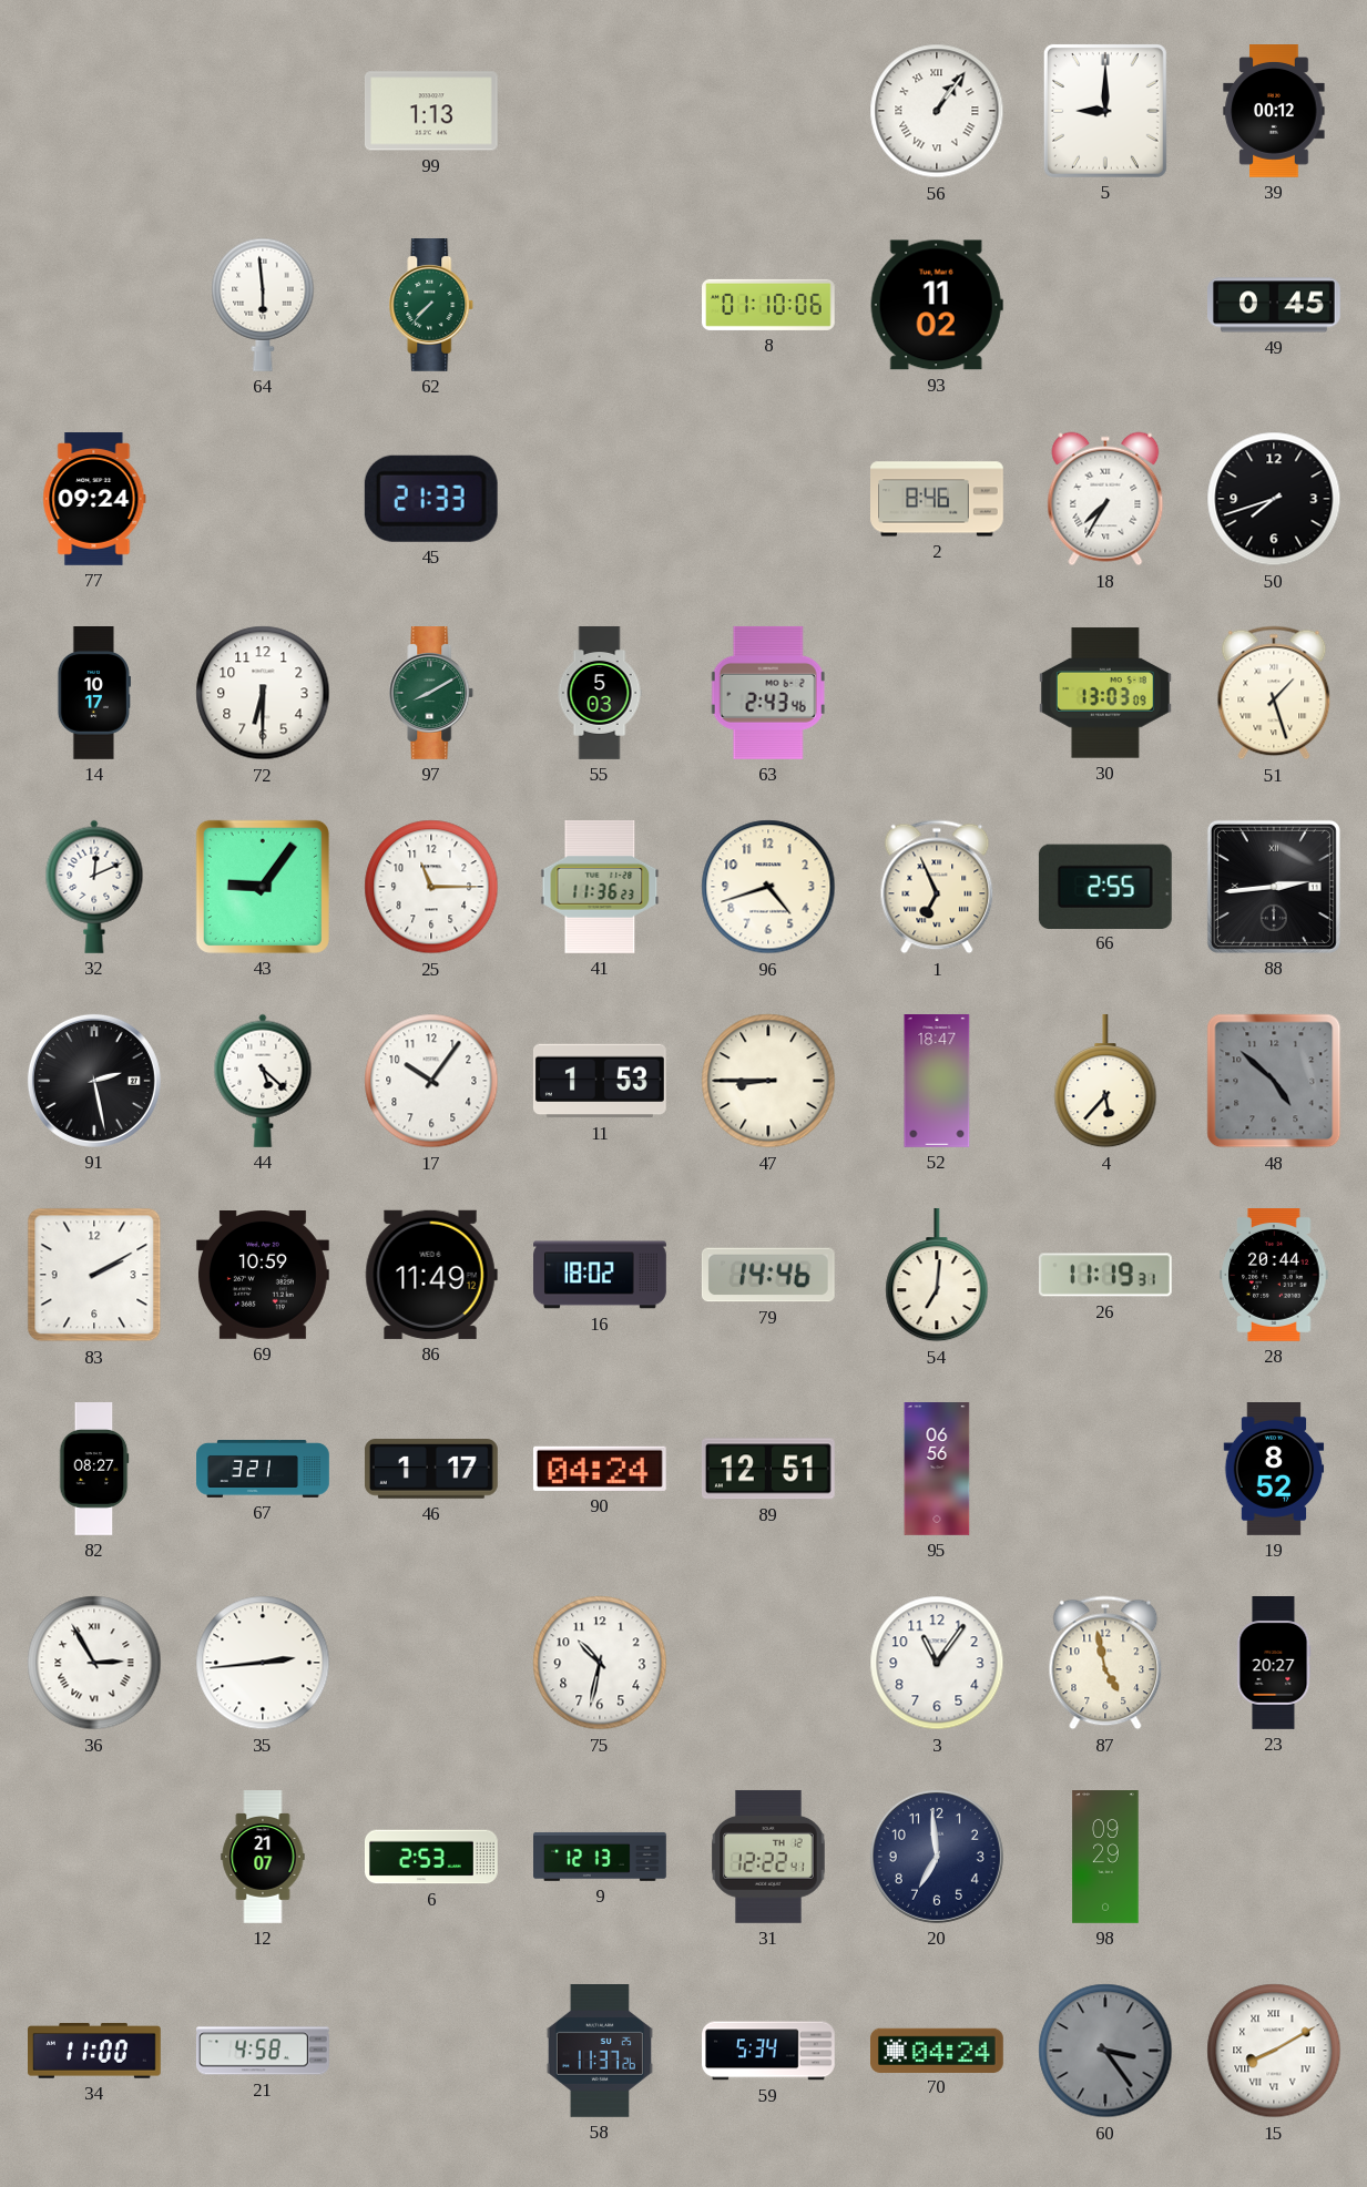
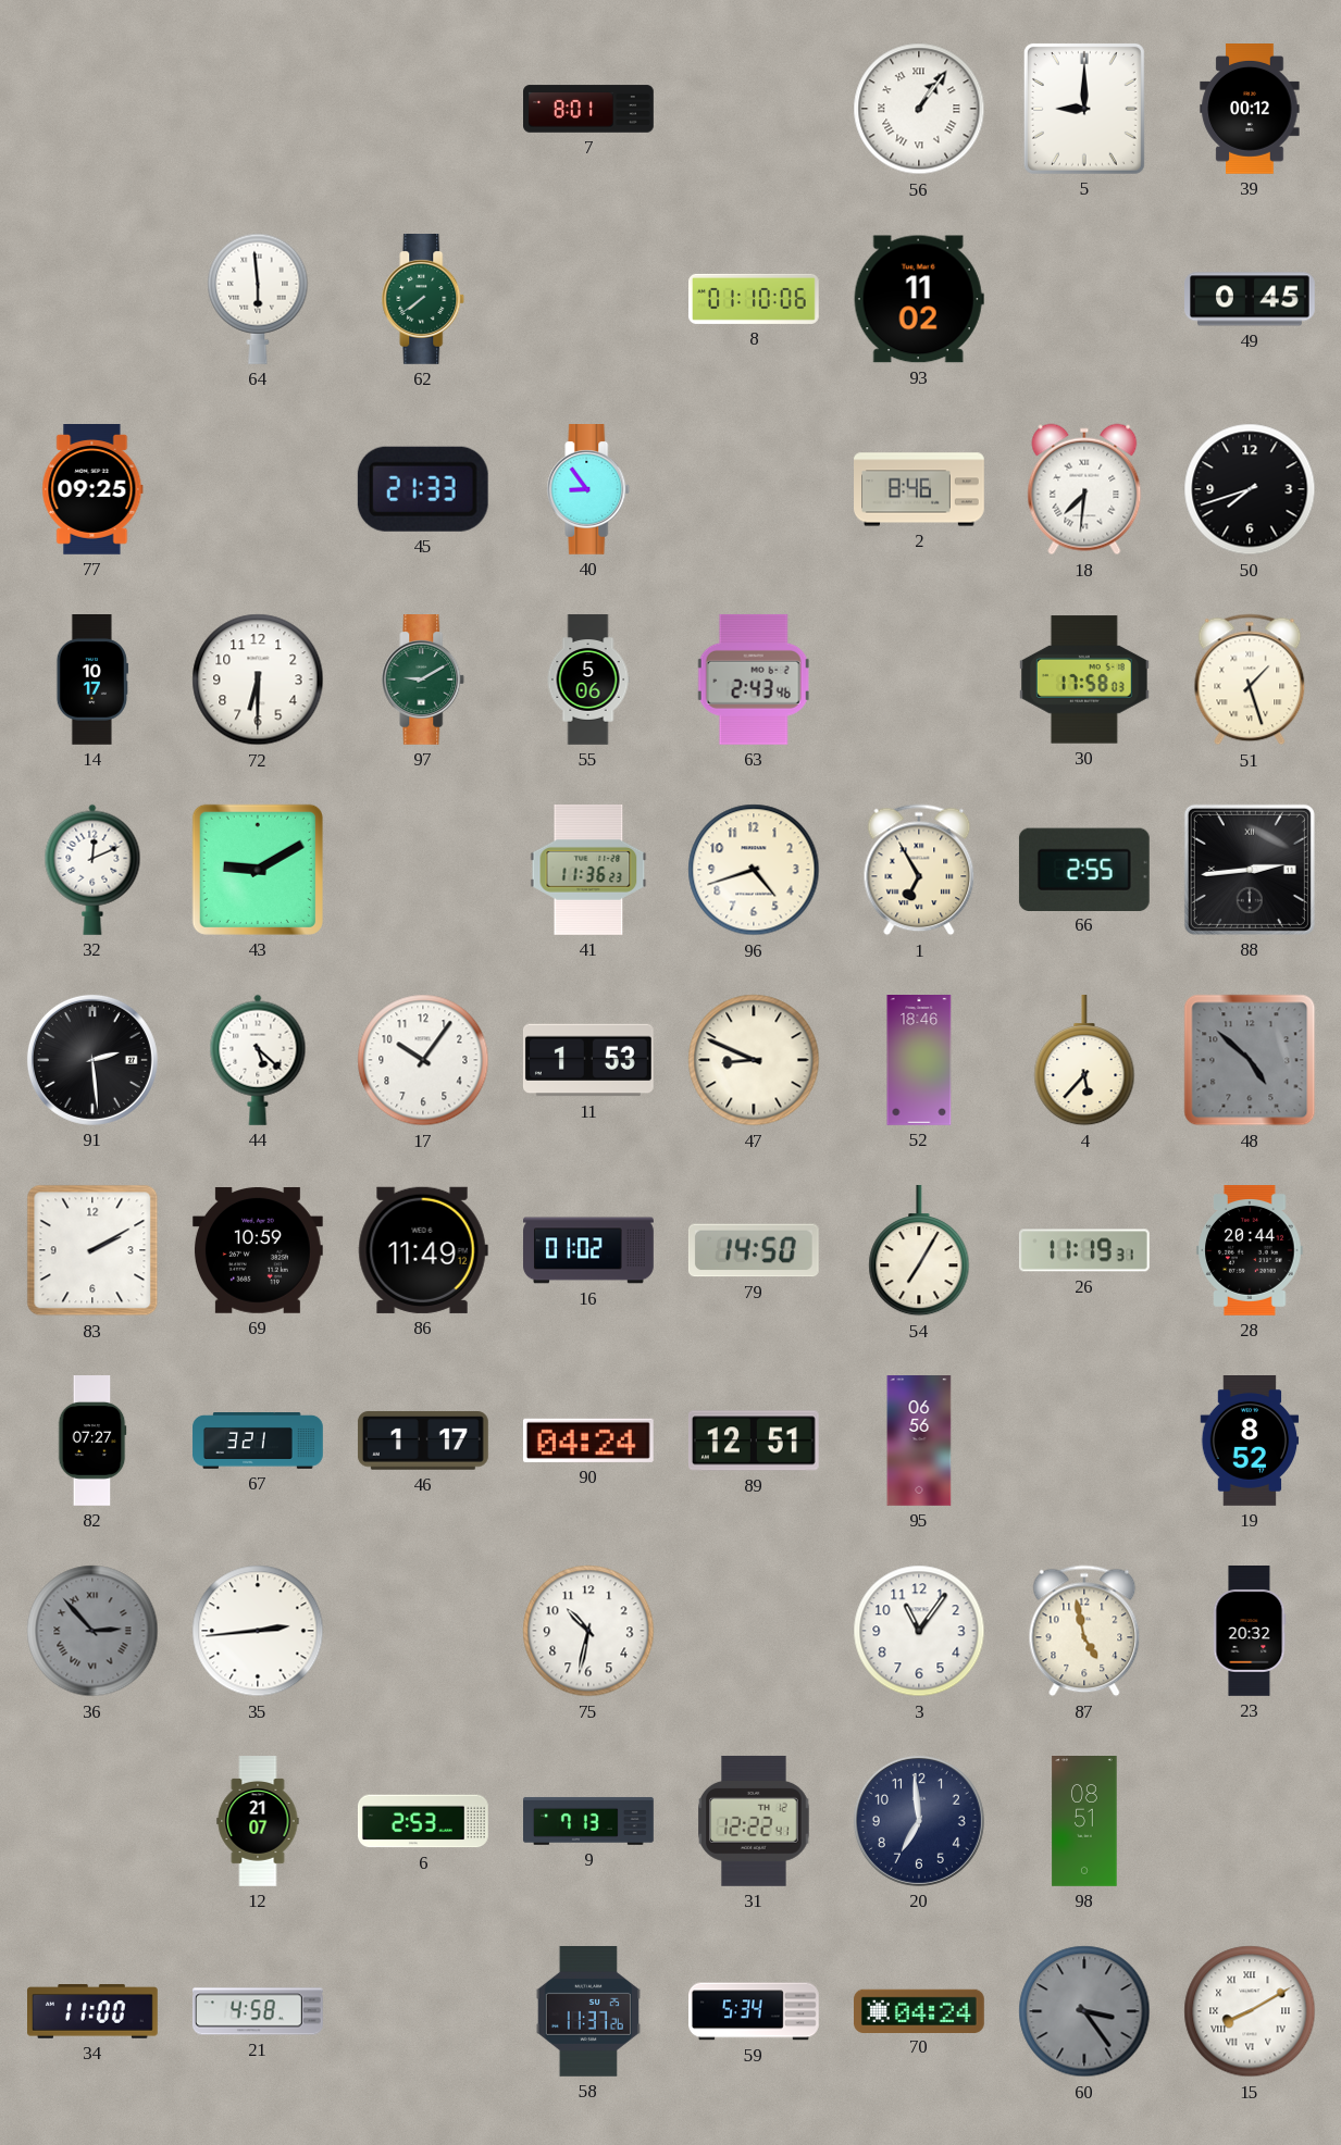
99: 1:13 -> none
7: none -> 8:01
62: 7:37 -> 7:39
77: 09:24 -> 09:25
40: none -> 8:54
18: 7:35 -> 7:31
97: 8:10 -> 9:10
55: 5:03 -> 5:06
30: 13:03 -> 17:58
43: 9:06 -> 9:10
25: 11:15 -> none
1: 6:56 -> 6:55
91: 2:28 -> 2:29
47: 8:45 -> 8:49
52: 18:47 -> 18:46
16: 18:02 -> 01:02
79: 14:46 -> 14:50
54: 7:01 -> 7:05
82: 08:27 -> 07:27
36: 2:55 -> 2:53
36 dial: white -> grey
23: 20:27 -> 20:32
9: 12:13 -> 7:13
98: 09:29 -> 08:51
